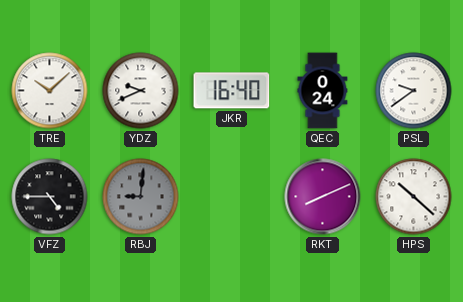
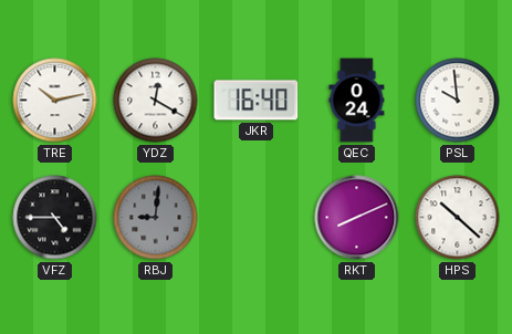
TRE: 10:08 -> 10:13
YDZ: 9:41 -> 12:20
PSL: 9:39 -> 9:59
